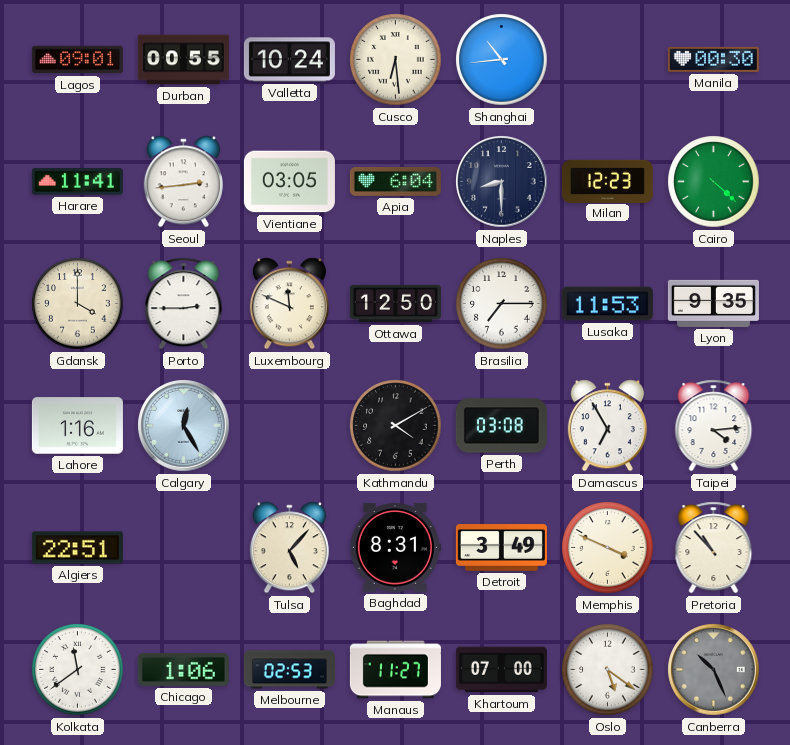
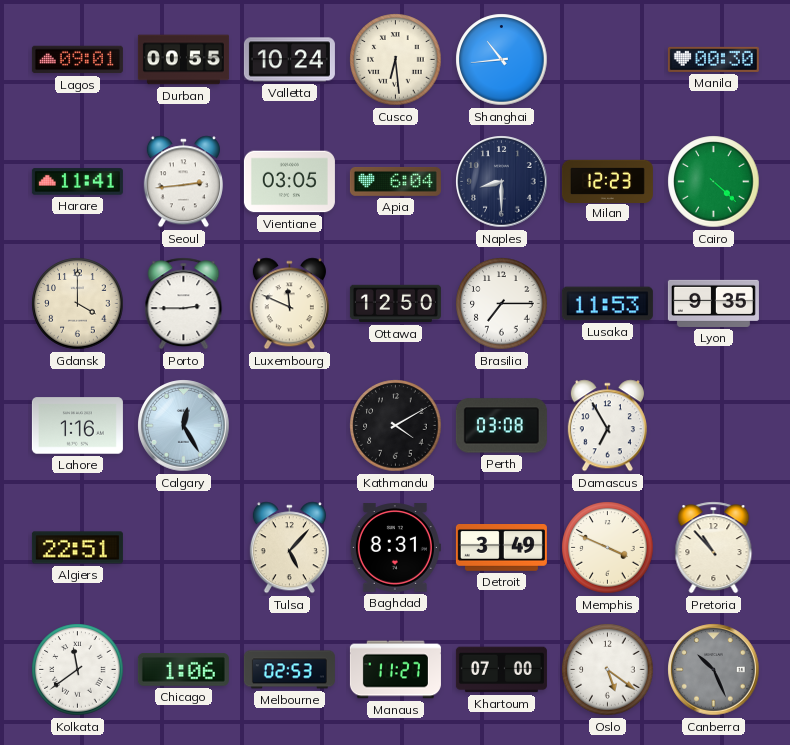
Taipei: 4:14 -> none
